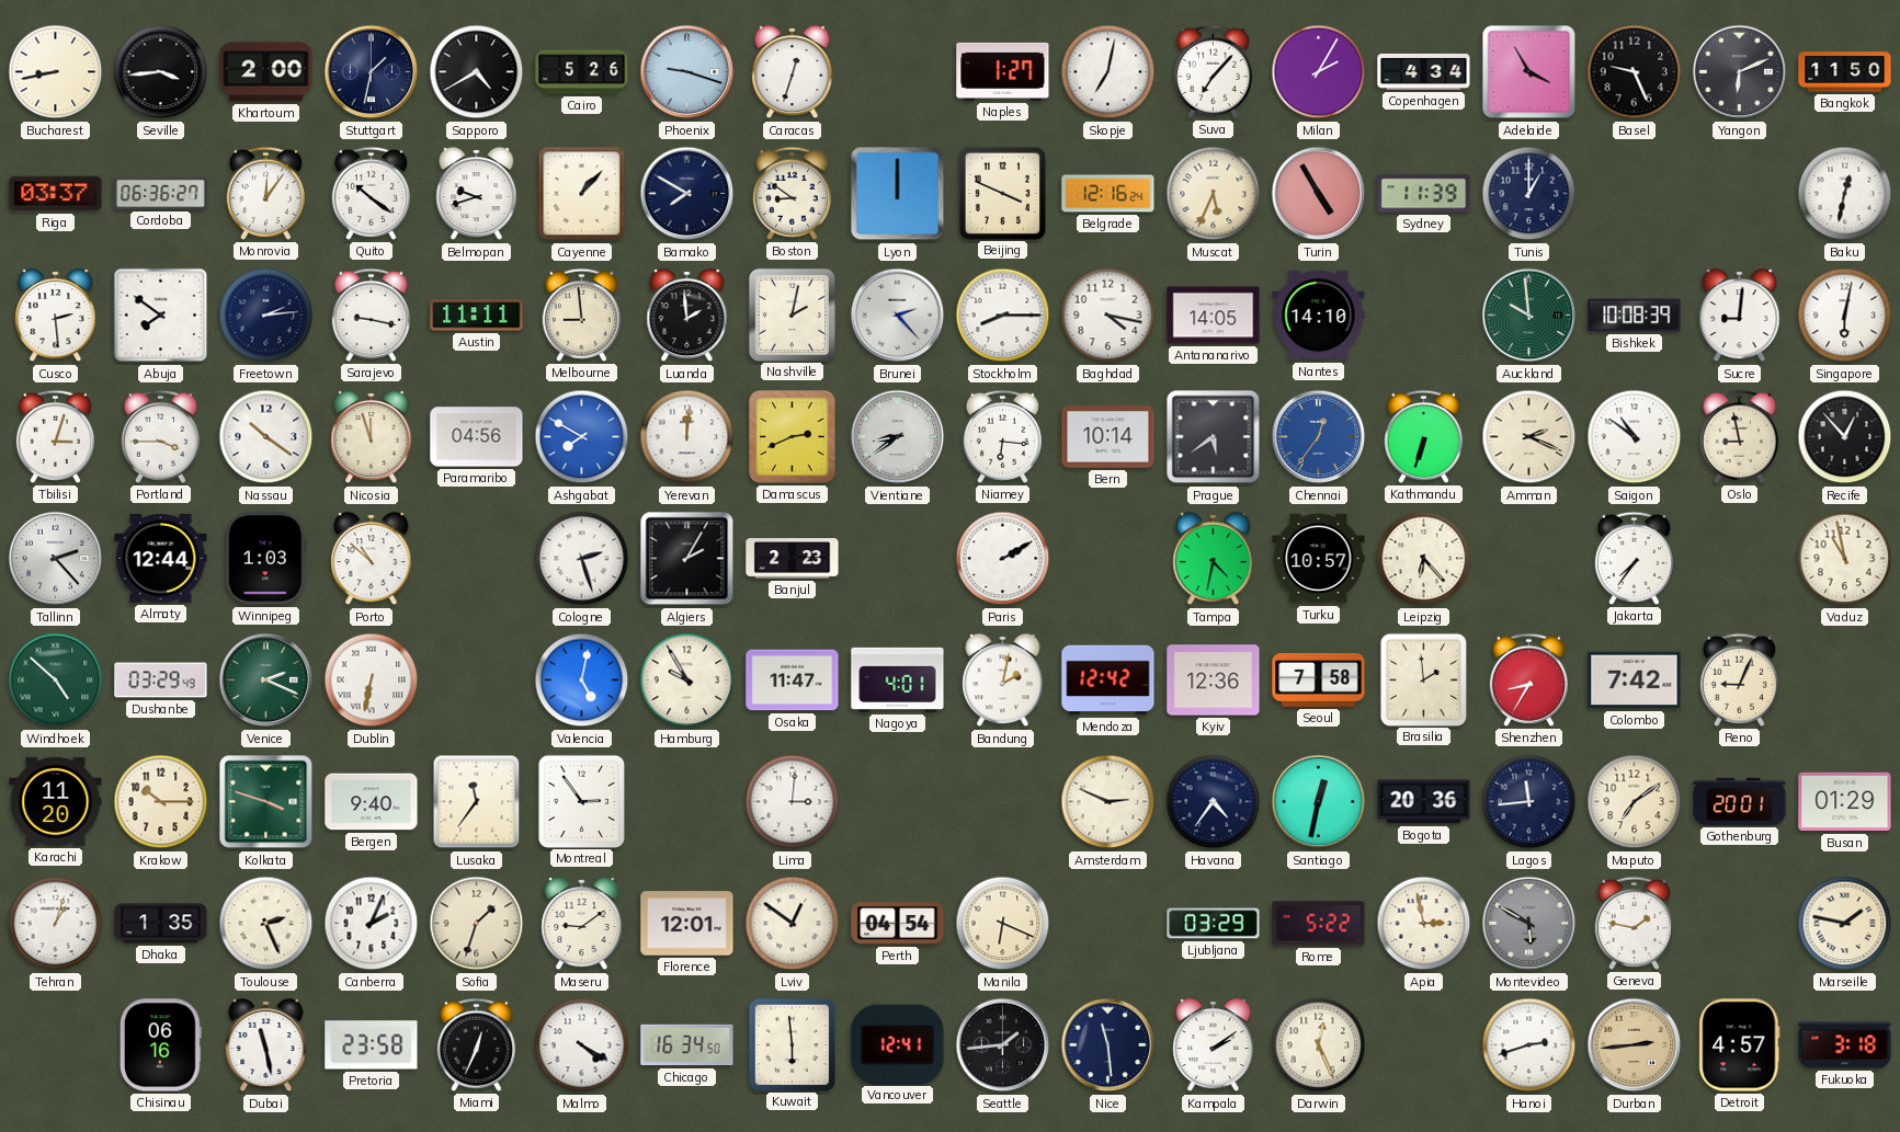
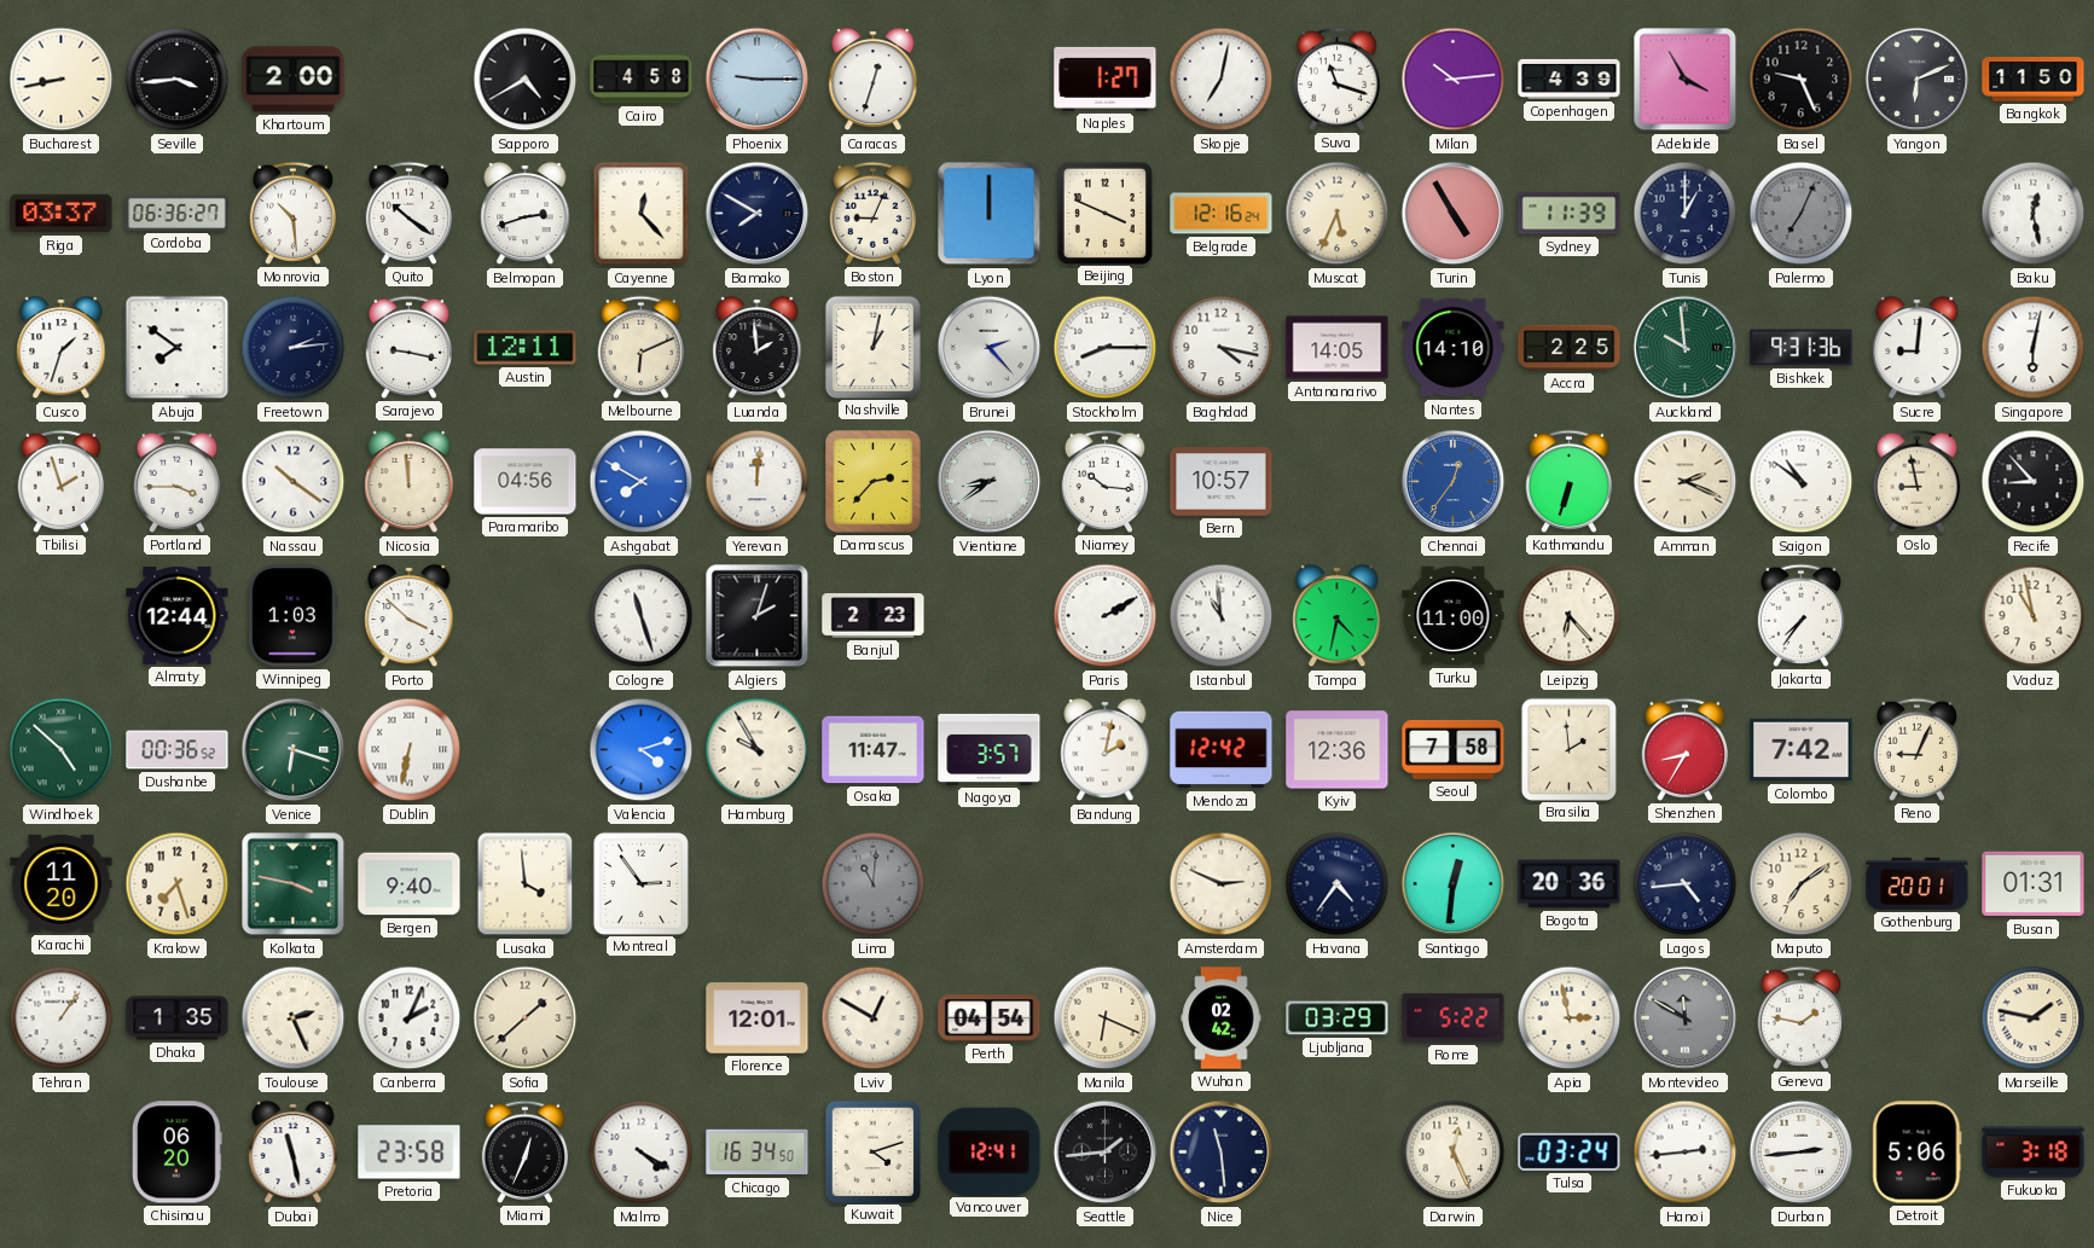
Stuttgart: 1:32 -> none
Cairo: 5:26 -> 4:58
Phoenix: 9:18 -> 9:15
Suva: 7:07 -> 11:18
Milan: 2:05 -> 10:14
Copenhagen: 4:34 -> 4:39
Monrovia: 12:06 -> 10:29
Belmopan: 9:42 -> 2:42
Cayenne: 1:07 -> 12:23
Boston: 8:51 -> 9:04
Palermo: none -> 7:04
Baku: 12:32 -> 12:28
Cusco: 2:29 -> 1:33
Austin: 11:11 -> 12:11
Melbourne: 8:59 -> 6:11
Nashville: 2:02 -> 1:02
Accra: none -> 2:25
Bishkek: 10:08 -> 9:31
Tbilisi: 3:03 -> 1:57
Nicosia: 11:57 -> 11:59
Damascus: 2:41 -> 2:37
Niamey: 6:16 -> 10:16
Bern: 10:14 -> 10:57
Prague: 5:39 -> none
Recife: 12:53 -> 8:53
Tallinn: 2:23 -> none
Porto: 10:52 -> 3:52
Cologne: 2:27 -> 11:27
Algiers: 2:05 -> 2:03
Istanbul: none -> 10:59
Turku: 10:57 -> 11:00
Dushanbe: 03:29 -> 00:36
Venice: 2:19 -> 6:18
Valencia: 5:02 -> 4:12
Nagoya: 4:01 -> 3:57
Krakow: 10:15 -> 7:27
Kolkata: 3:48 -> 3:47
Lusaka: 11:36 -> 3:59
Lima: 3:01 -> 11:01
Lima dial: white -> grey
Santiago: 12:32 -> 12:31
Lagos: 11:44 -> 4:44
Busan: 01:29 -> 01:31
Tehran: 1:03 -> 1:06
Sofia: 1:33 -> 1:38
Maseru: 9:09 -> none
Lviv: 12:51 -> 12:50
Wuhan: none -> 02:42
Montevideo: 5:50 -> 11:50
Chisinau: 06:16 -> 06:20
Kuwait: 5:59 -> 4:12
Kampala: 2:09 -> none
Tulsa: none -> 03:24
Hanoi: 2:42 -> 2:44
Durban dial: champagne -> white
Detroit: 4:57 -> 5:06
